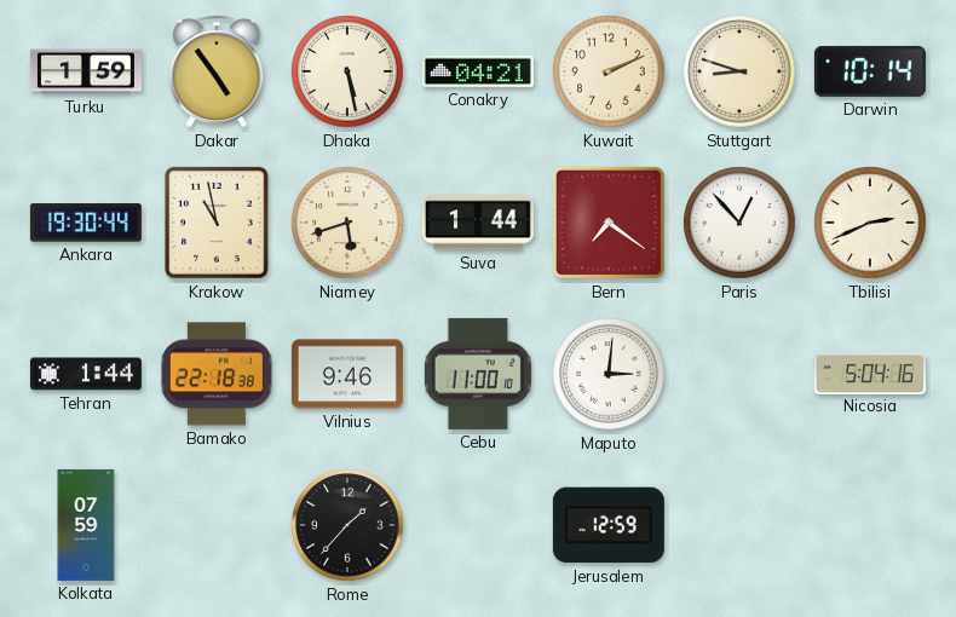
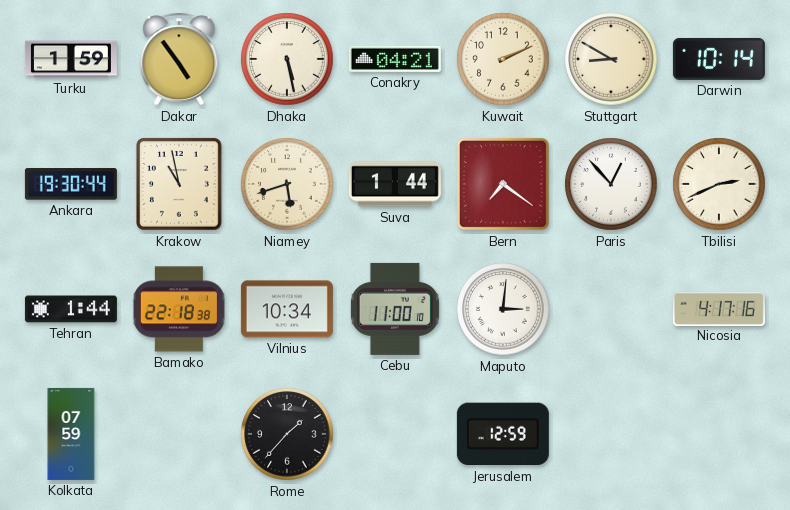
Stuttgart: 8:48 -> 8:50
Vilnius: 9:46 -> 10:34
Nicosia: 5:04 -> 4:17
